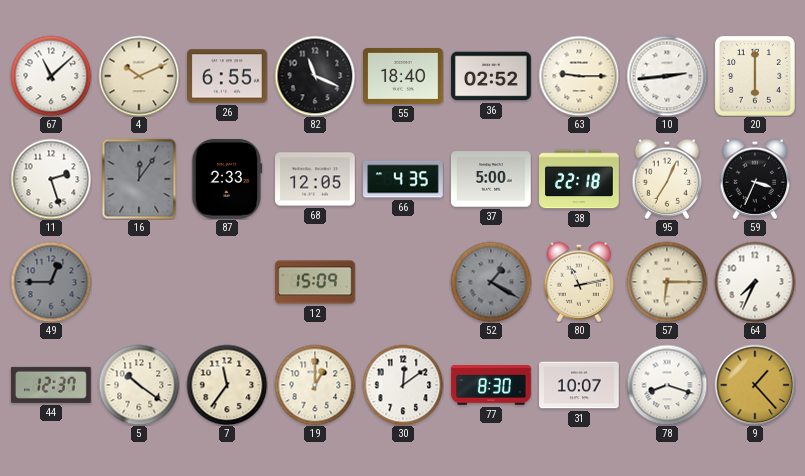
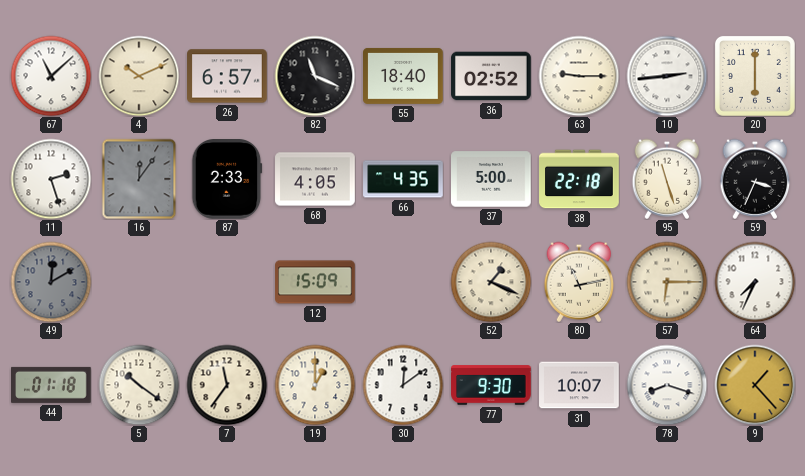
26: 6:55 -> 6:57
68: 12:05 -> 4:05
95: 7:04 -> 11:27
49: 12:45 -> 12:10
52: 1:20 -> 1:19
52 dial: grey -> cream
44: 12:37 -> 01:18
77: 8:30 -> 9:30
